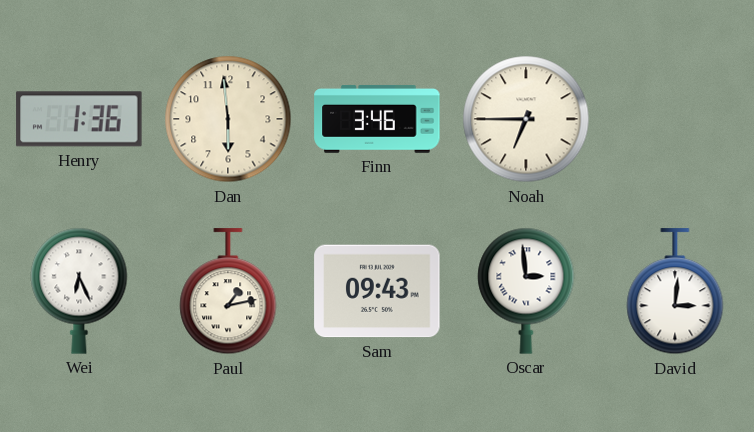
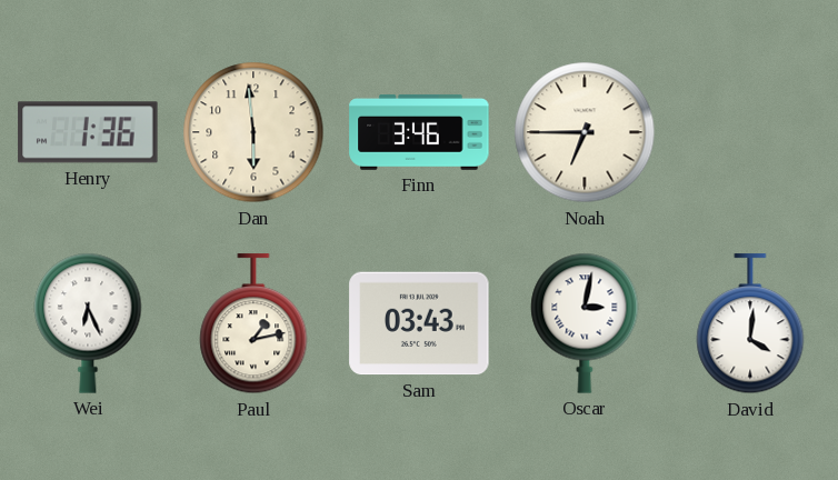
Sam: 09:43 -> 03:43
Oscar: 2:59 -> 3:02
David: 3:01 -> 4:01
